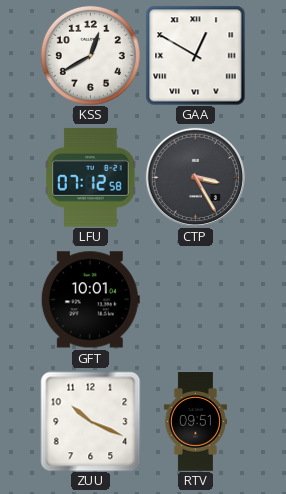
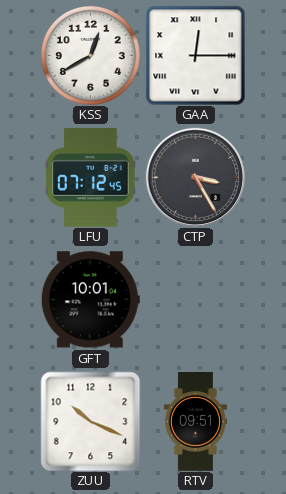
GAA: 12:50 -> 12:15
LFU: 07:12:58 -> 07:12:45
